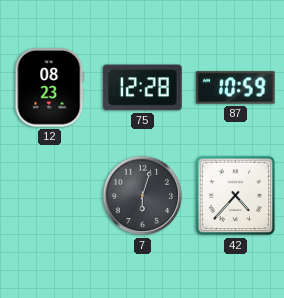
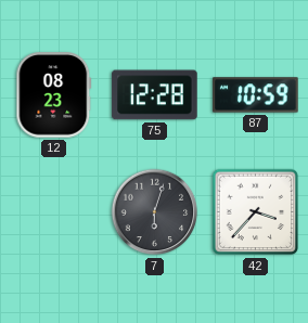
42: 4:37 -> 3:37
